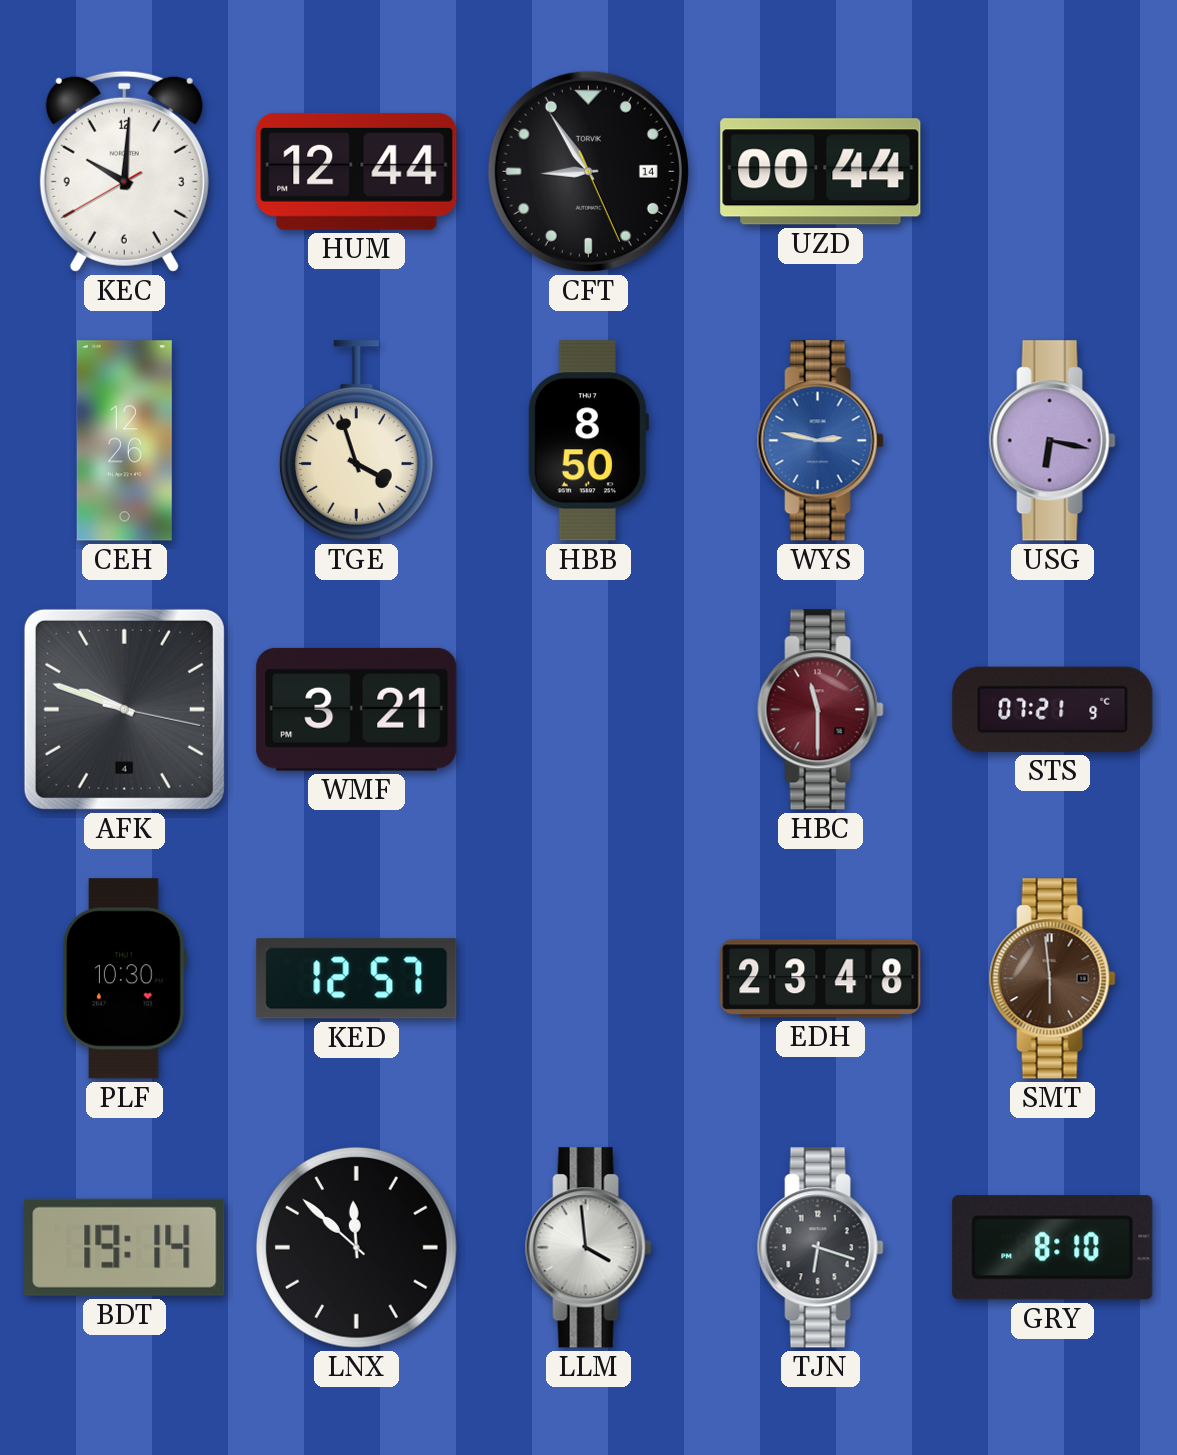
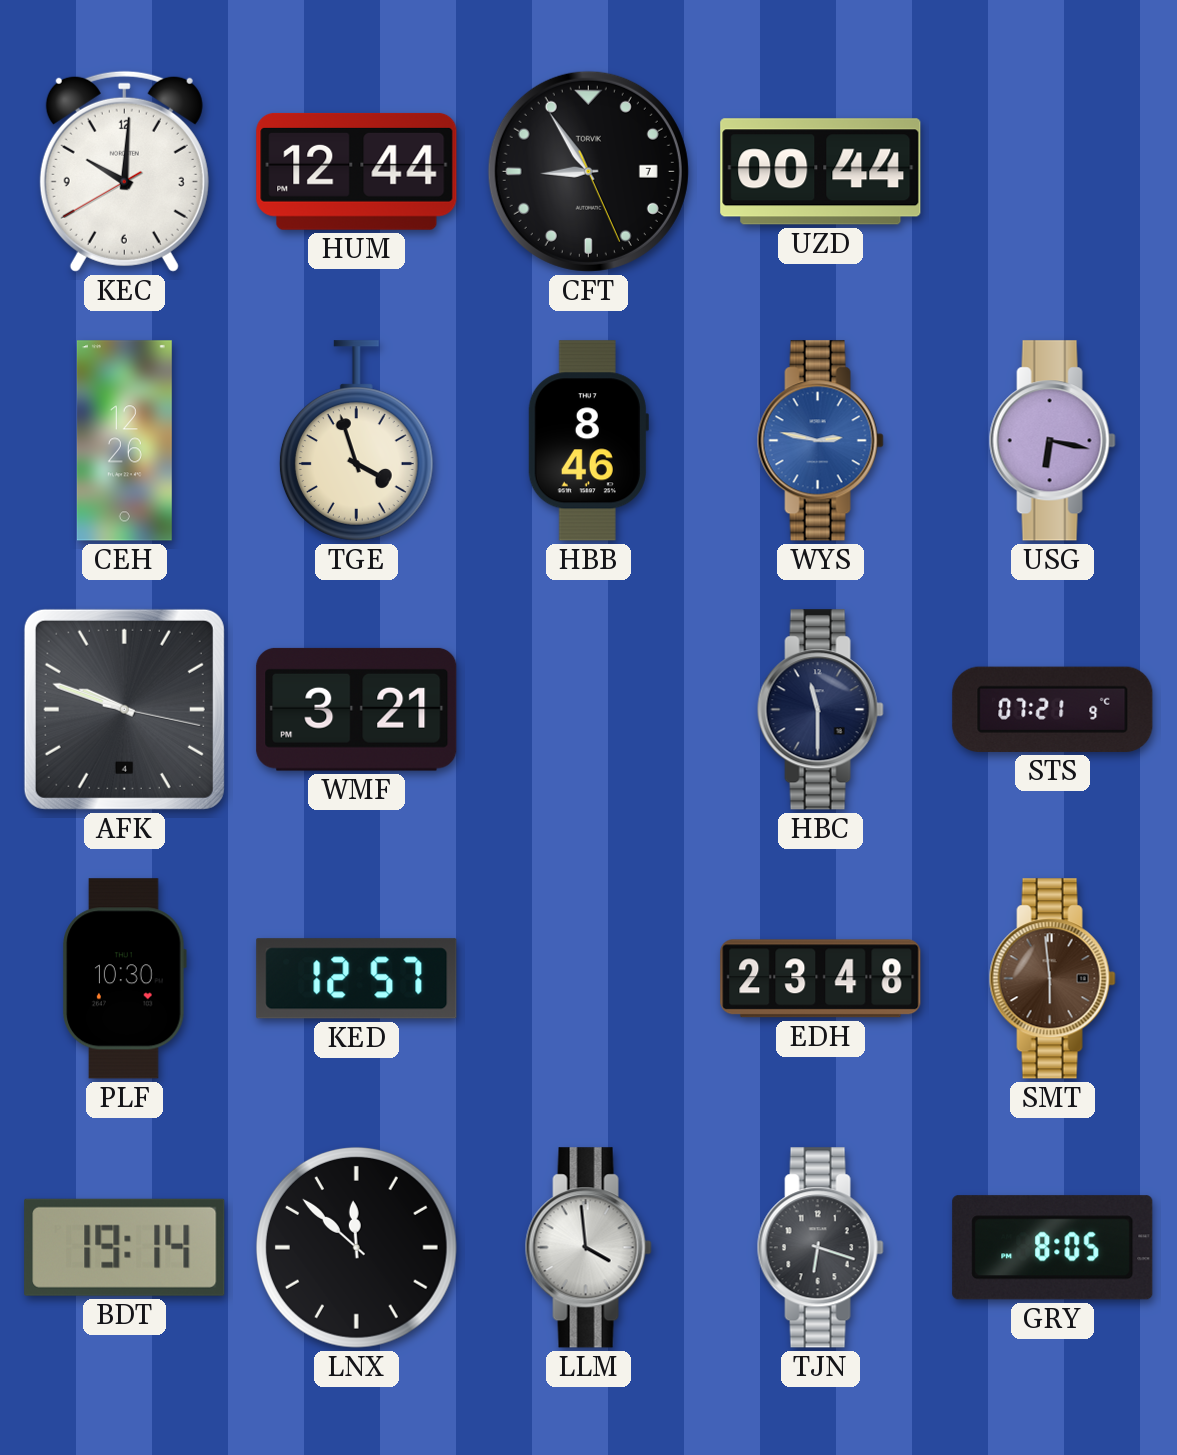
CFT date: 14 -> 7
HBB: 8:50 -> 8:46
HBC dial: burgundy -> navy
GRY: 8:10 -> 8:05
